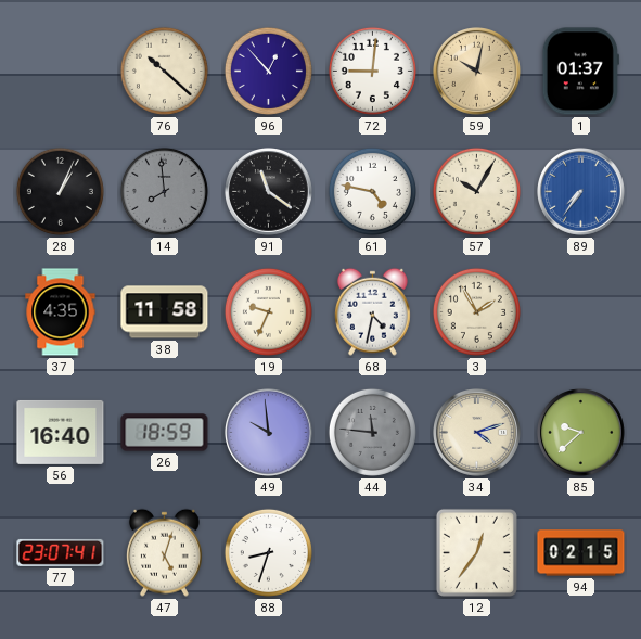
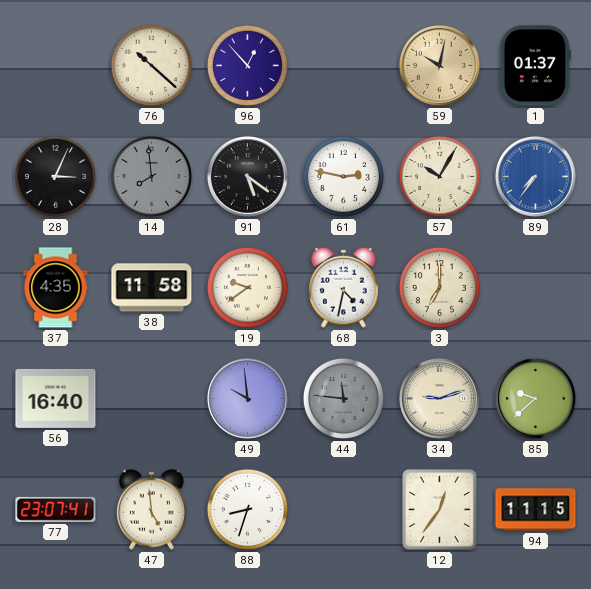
72: 9:01 -> none
28: 1:04 -> 3:04
91: 11:21 -> 5:21
61: 4:47 -> 2:47
19: 9:34 -> 9:39
3: 1:55 -> 7:00
26: 18:59 -> none
34: 4:12 -> 9:12
47: 5:03 -> 4:59
94: 02:15 -> 11:15
